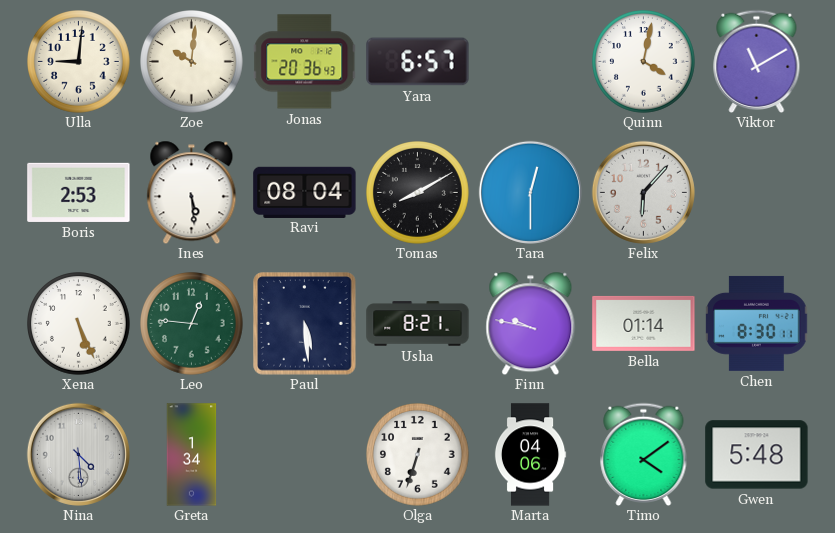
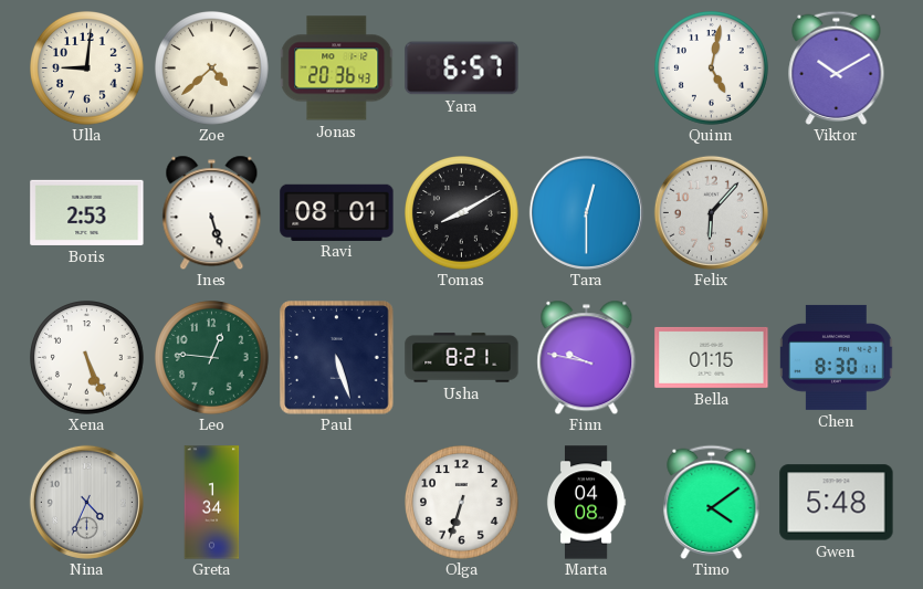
Zoe: 10:01 -> 4:38
Quinn: 4:02 -> 5:02
Viktor: 11:10 -> 10:10
Ines: 5:29 -> 5:27
Ravi: 08:04 -> 08:01
Paul: 5:29 -> 5:27
Bella: 01:14 -> 01:15
Nina: 4:29 -> 4:34
Marta: 04:06 -> 04:08
